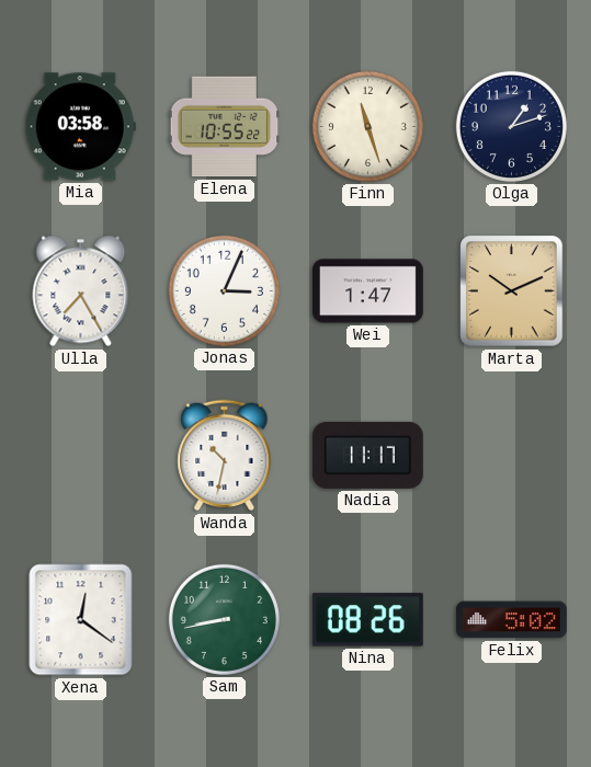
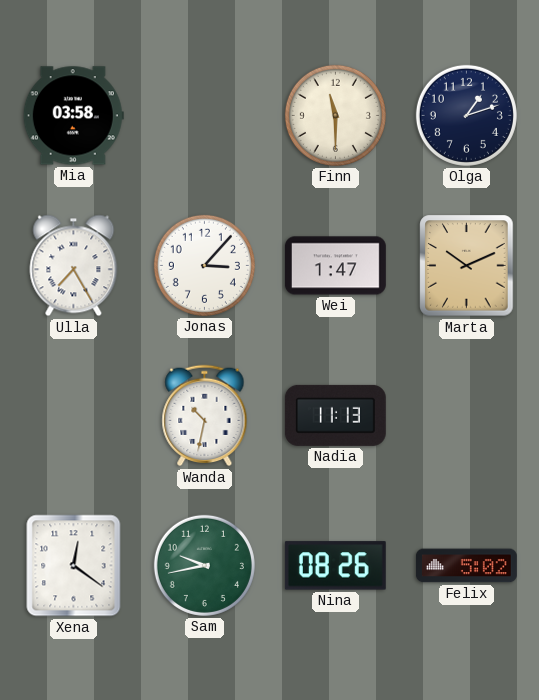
Elena: 10:55 -> none
Finn: 11:27 -> 11:30
Jonas: 3:04 -> 3:07
Nadia: 11:17 -> 11:13
Sam: 8:43 -> 9:43
